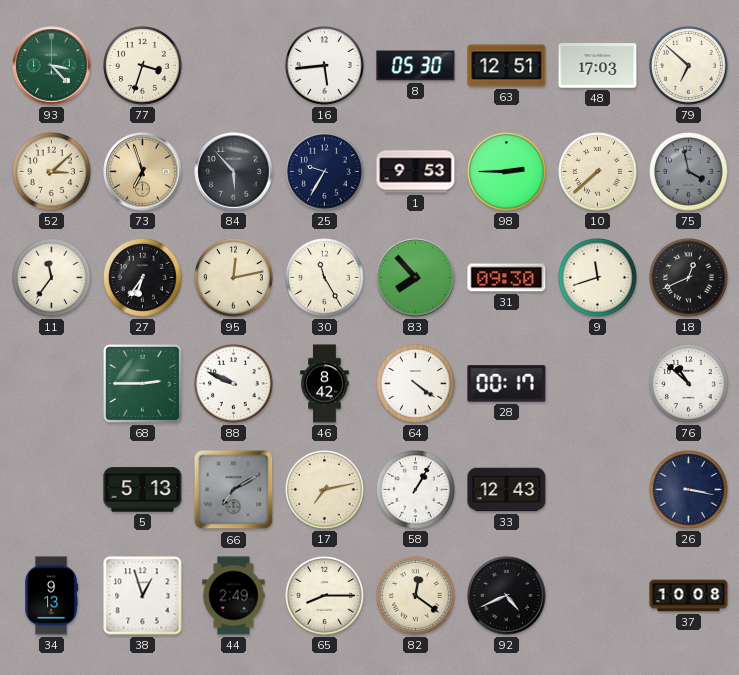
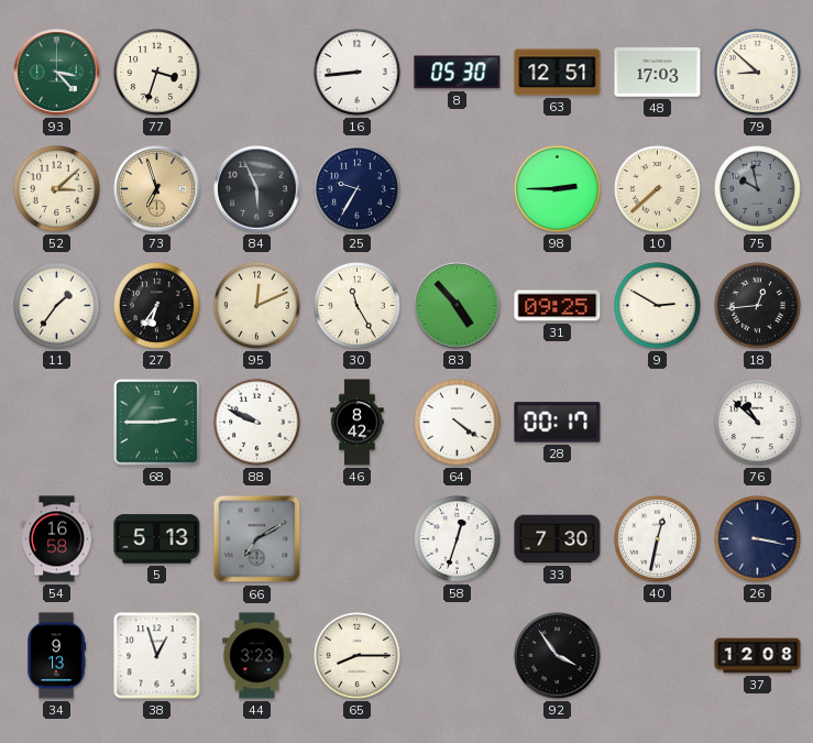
16: 5:44 -> 8:44
79: 6:52 -> 8:52
84: 5:53 -> 5:56
1: 9:53 -> none
75: 3:58 -> 9:58
11: 11:36 -> 1:36
95: 12:13 -> 12:11
83: 7:53 -> 4:53
31: 09:30 -> 09:25
9: 11:42 -> 2:50
18: 12:41 -> 12:44
54: none -> 16:58
17: 7:13 -> none
58: 1:05 -> 12:33
33: 12:43 -> 7:30
40: none -> 12:32
44: 2:49 -> 3:23
82: 12:21 -> none
92: 4:41 -> 3:54
37: 10:08 -> 12:08
